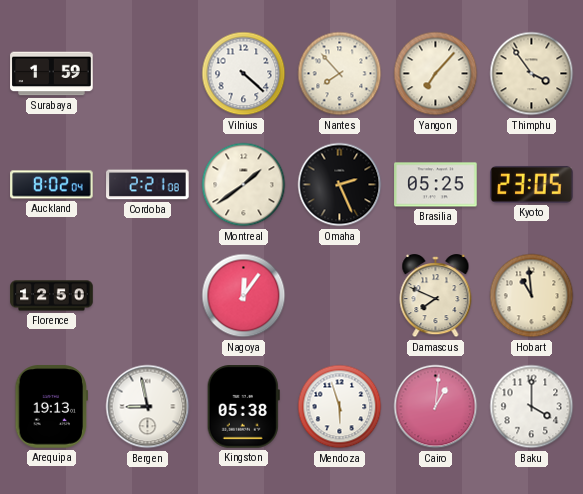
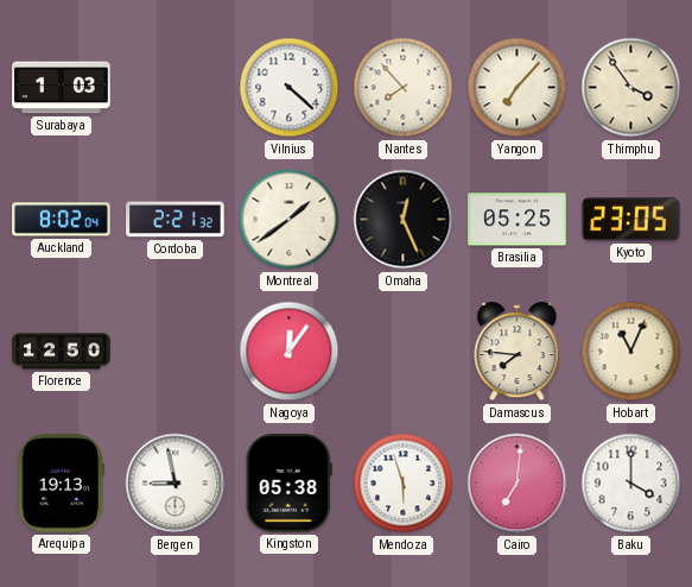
Surabaya: 1:59 -> 1:03
Cordoba: 2:21:08 -> 2:21:32
Omaha: 2:26 -> 12:26
Damascus: 7:49 -> 7:46
Hobart: 10:59 -> 11:04
Cairo: 1:01 -> 7:01
